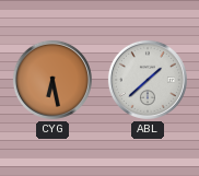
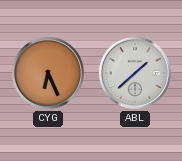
CYG: 6:28 -> 6:26
